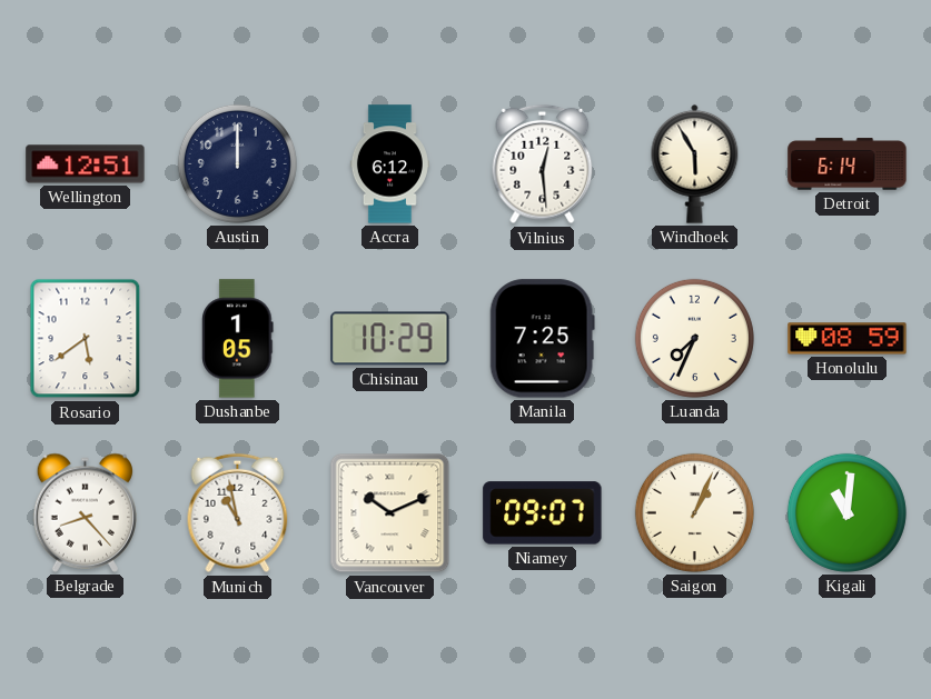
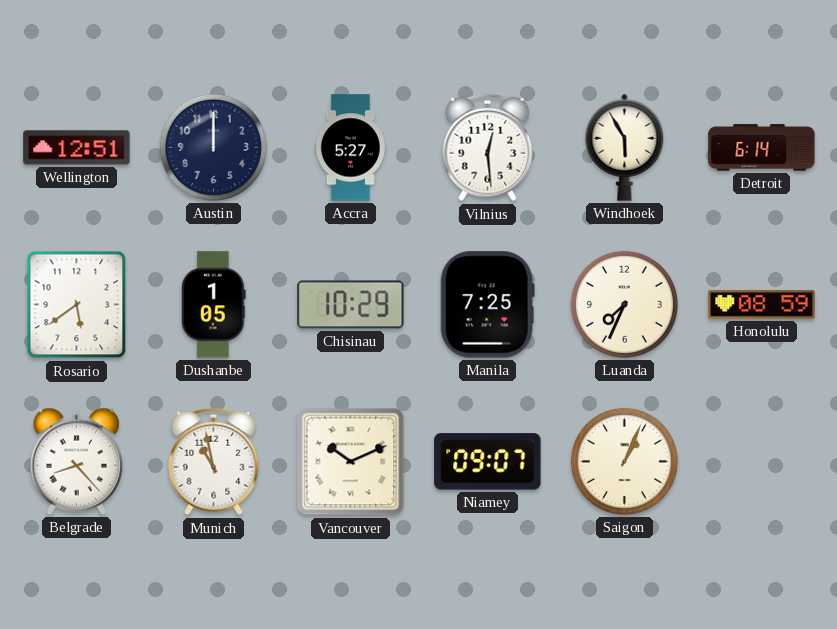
Accra: 6:12 -> 5:27
Kigali: 11:01 -> none
